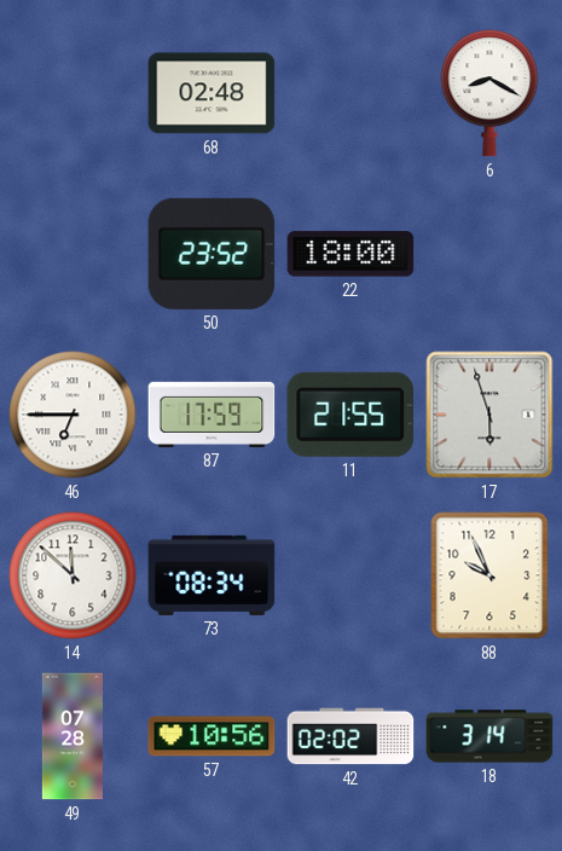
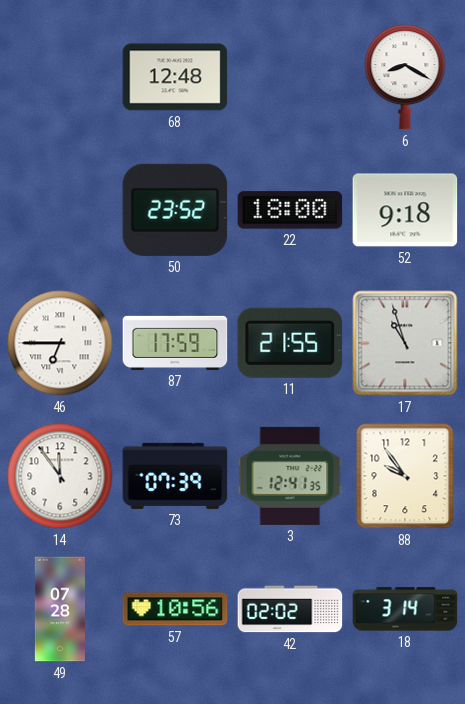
68: 02:48 -> 12:48
52: none -> 9:18
17: 5:57 -> 10:57
14: 11:52 -> 11:54
73: 08:34 -> 07:39
3: none -> 12:41
88: 9:56 -> 9:54
